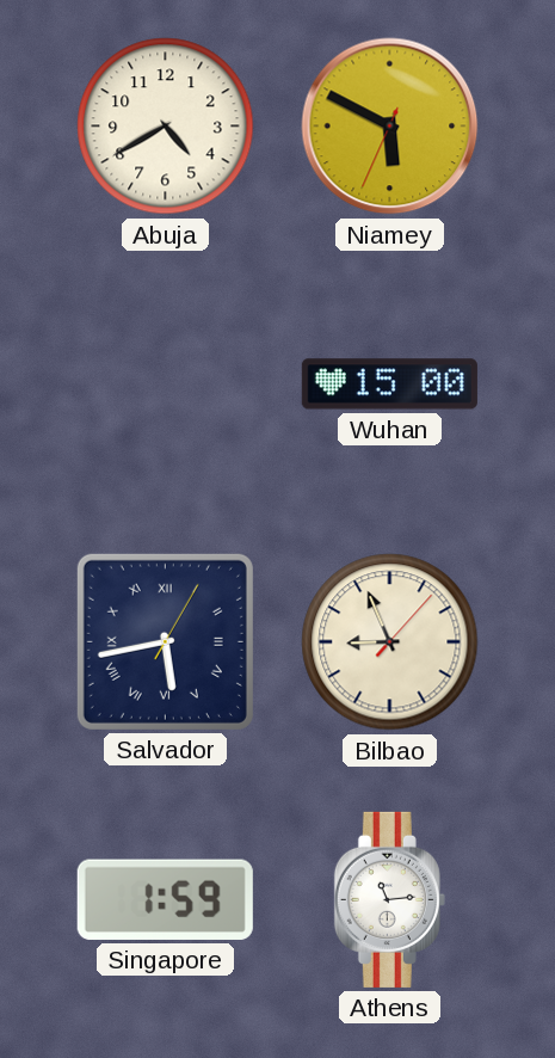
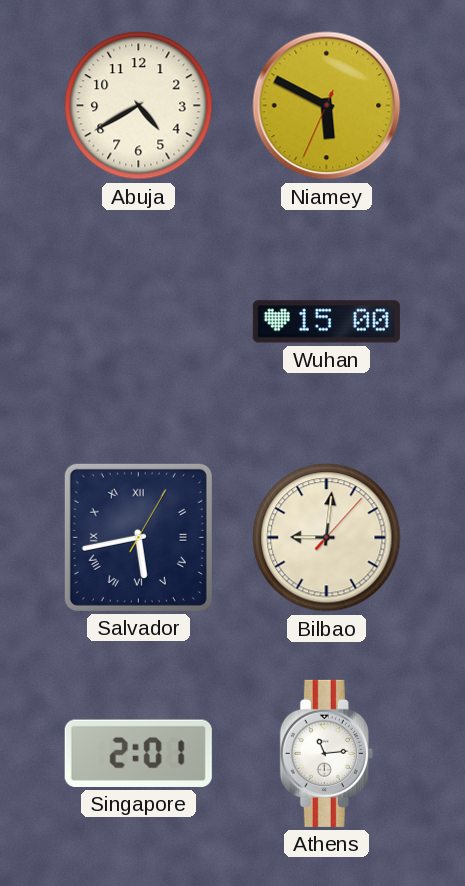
Bilbao: 8:56 -> 9:01
Singapore: 1:59 -> 2:01
